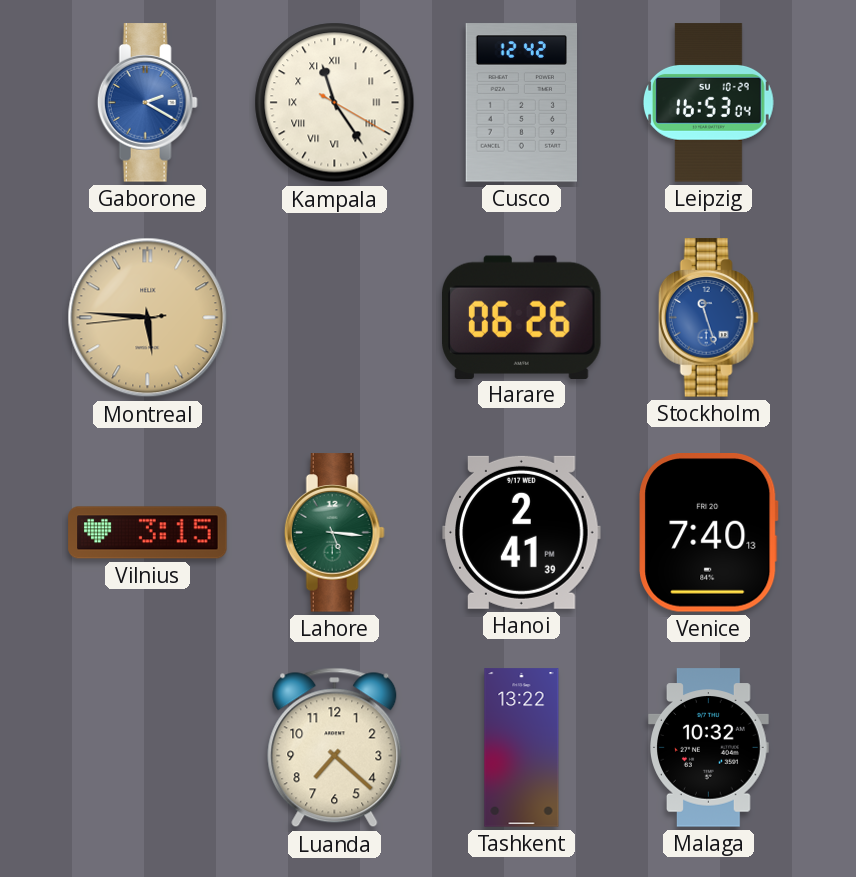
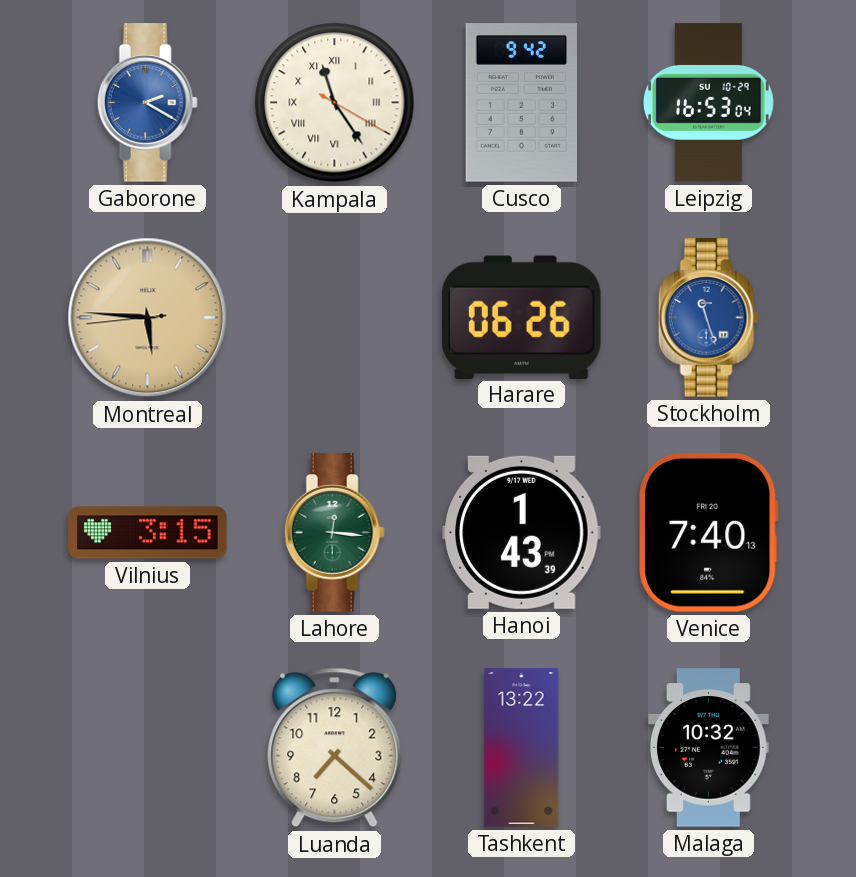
Cusco: 12:42 -> 9:42
Lahore: 5:16 -> 12:16
Hanoi: 2:41 -> 1:43
